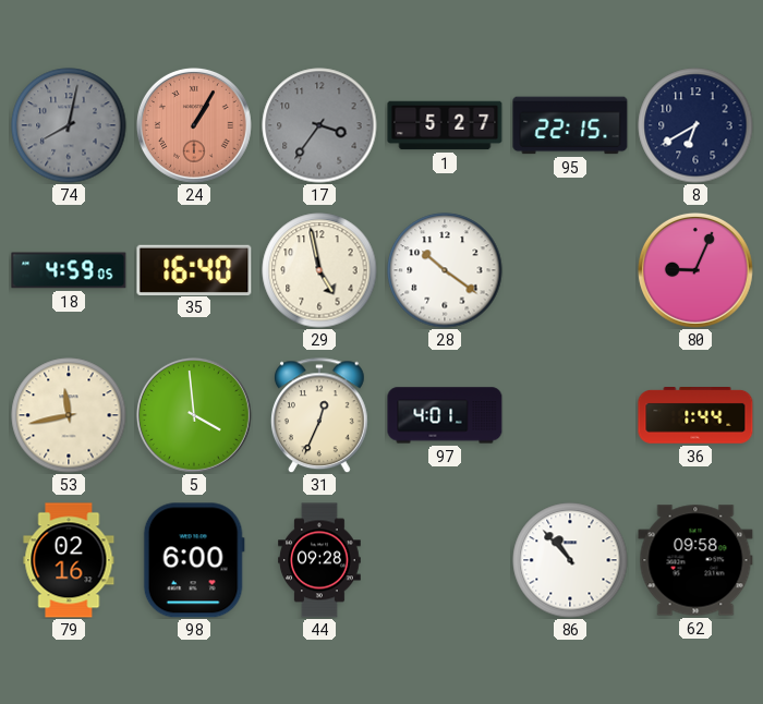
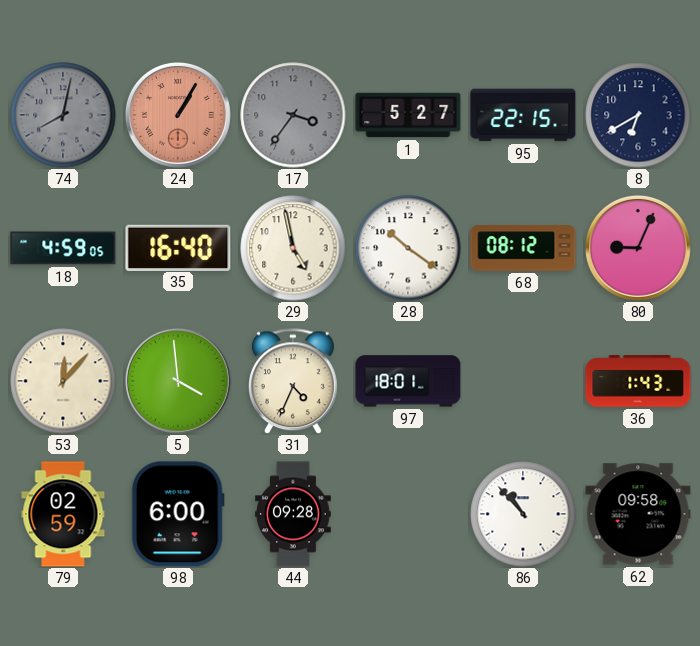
68: none -> 08:12
53: 11:43 -> 12:07
31: 12:34 -> 4:34
97: 4:01 -> 18:01
36: 1:44 -> 1:43
79: 02:16 -> 02:59
